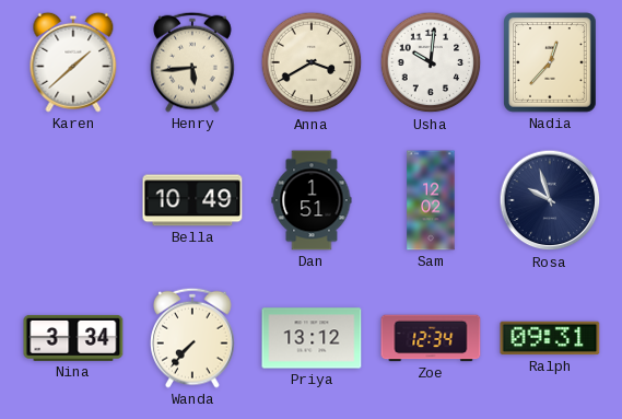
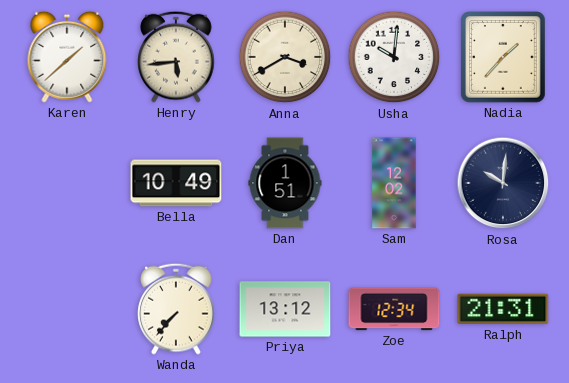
Nadia: 12:37 -> 1:37
Rosa: 9:57 -> 10:01
Nina: 3:34 -> none
Ralph: 09:31 -> 21:31
